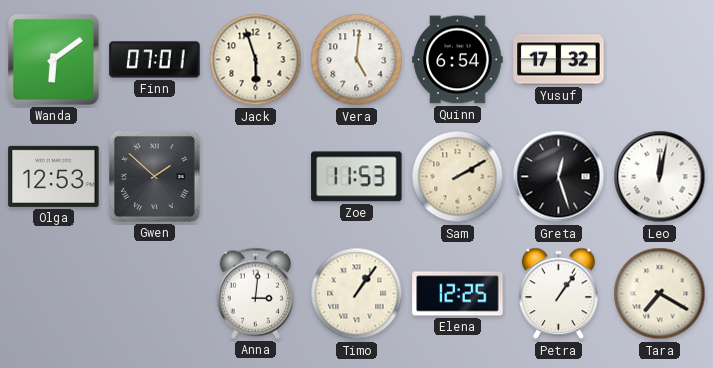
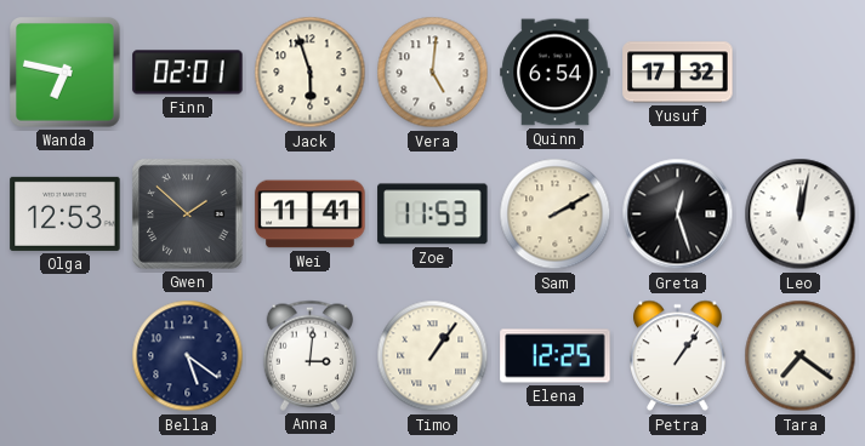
Wanda: 6:09 -> 6:47
Finn: 07:01 -> 02:01
Wei: none -> 11:41
Bella: none -> 5:21
Tara: 7:20 -> 7:21
